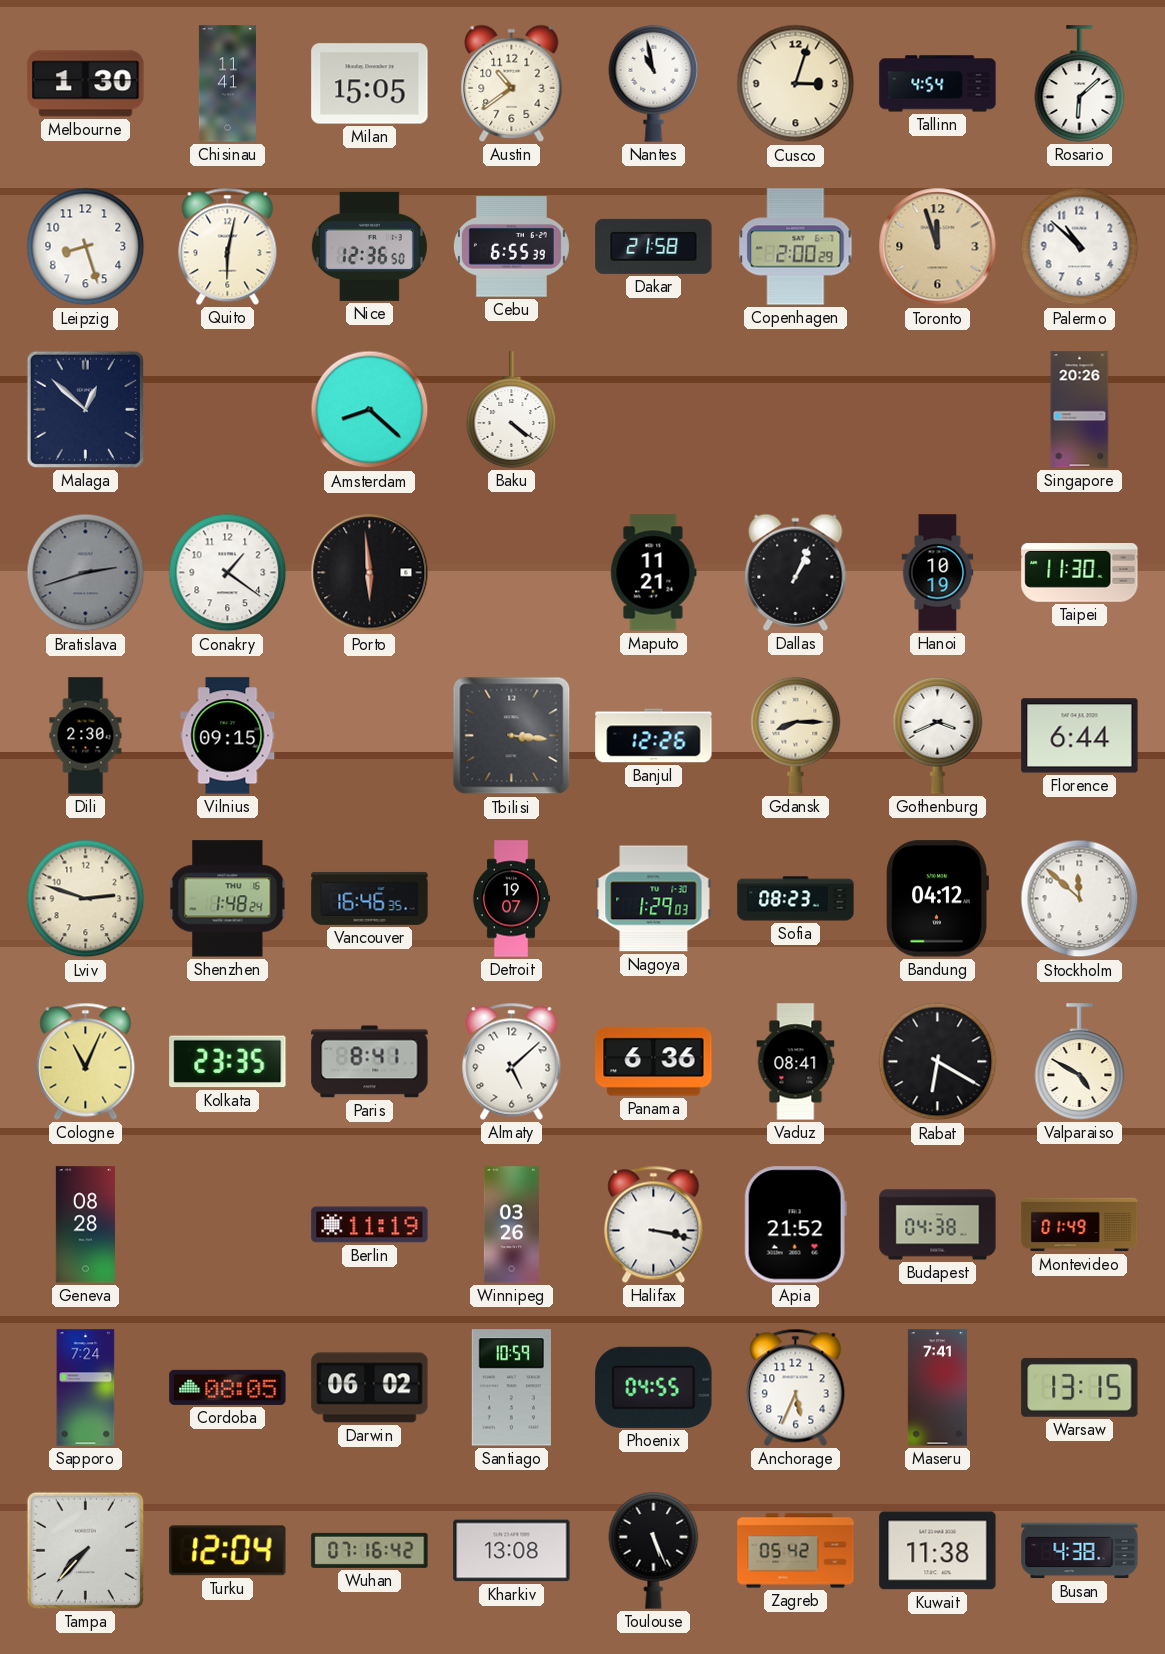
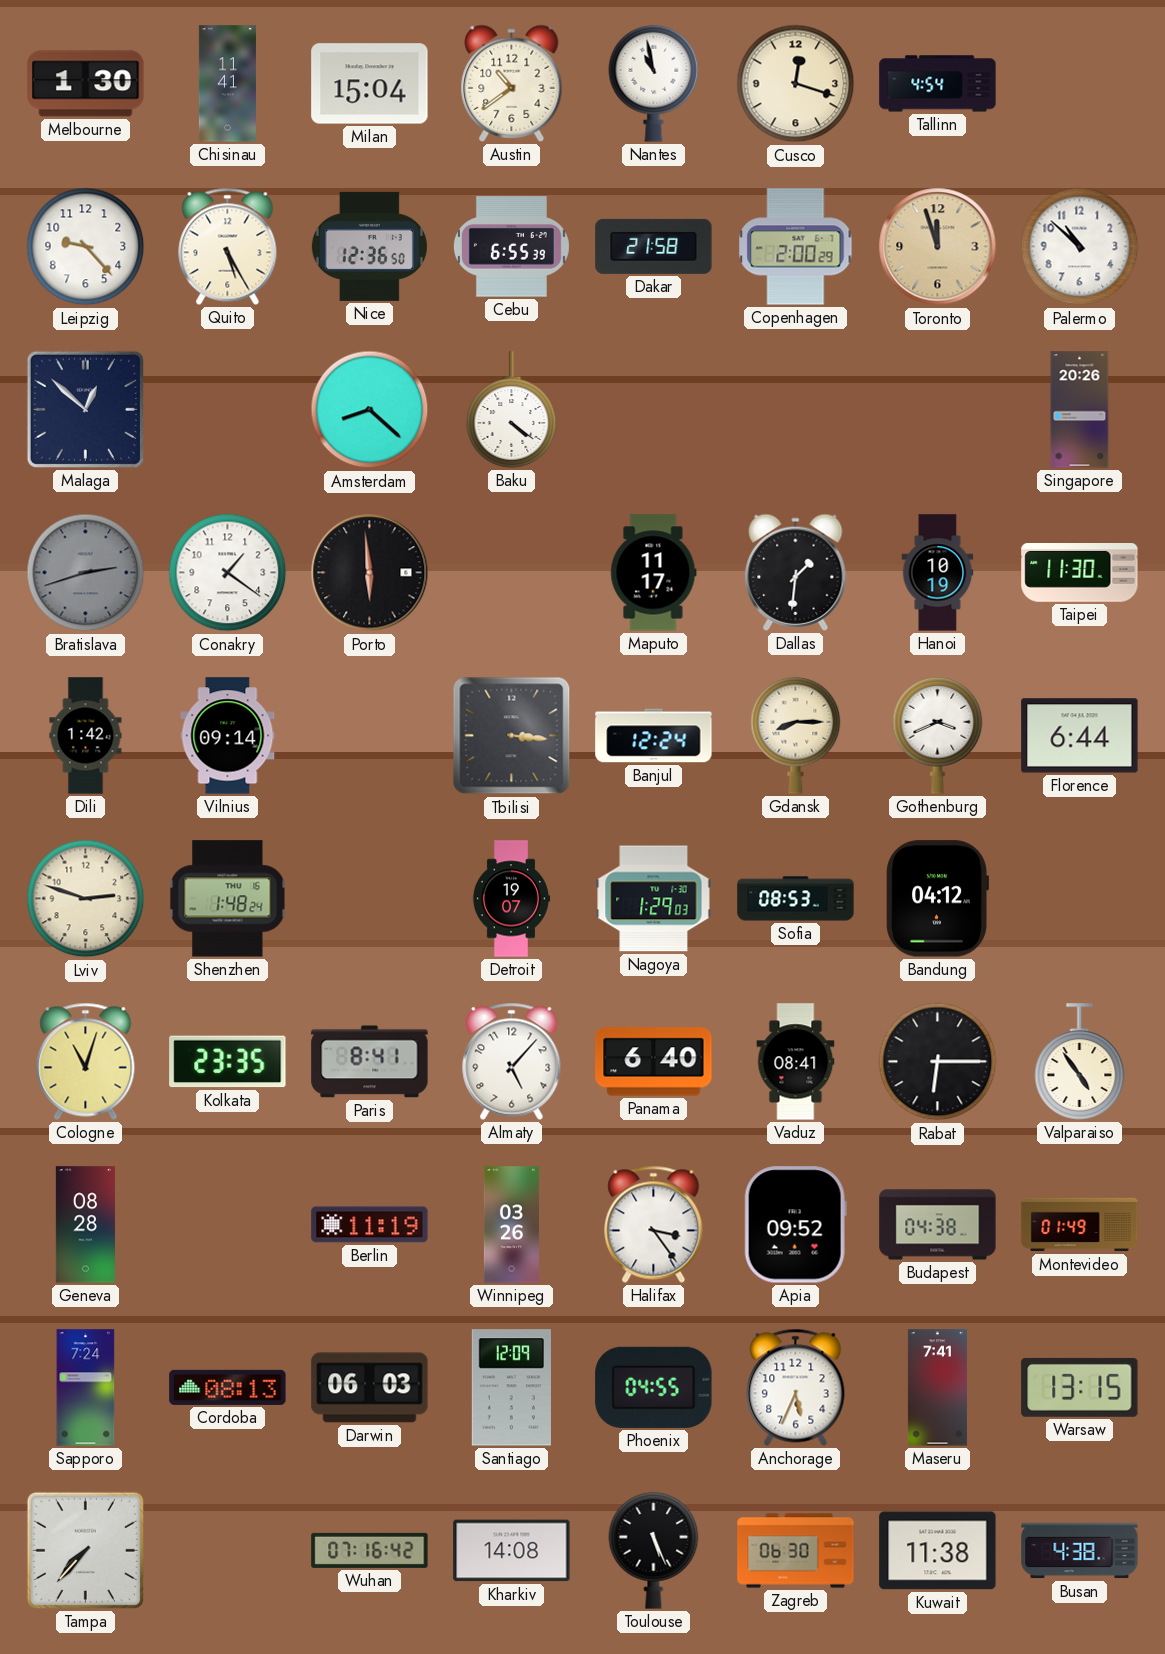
Milan: 15:05 -> 15:04
Cusco: 3:03 -> 12:18
Rosario: 6:08 -> none
Leipzig: 8:27 -> 9:23
Quito: 6:02 -> 5:25
Maputo: 11:21 -> 11:17
Dallas: 1:04 -> 1:31
Dili: 2:30 -> 1:42
Vilnius: 09:15 -> 09:14
Banjul: 12:26 -> 12:24
Vancouver: 16:46 -> none
Sofia: 08:23 -> 08:53
Stockholm: 11:52 -> none
Cologne: 11:04 -> 11:03
Almaty: 5:08 -> 5:07
Panama: 6:36 -> 6:40
Rabat: 6:20 -> 6:15
Valparaiso: 4:50 -> 4:54
Halifax: 3:17 -> 3:24
Apia: 21:52 -> 09:52
Cordoba: 08:05 -> 08:13
Darwin: 06:02 -> 06:03
Santiago: 10:59 -> 12:09
Turku: 12:04 -> none
Kharkiv: 13:08 -> 14:08
Zagreb: 05:42 -> 06:30
